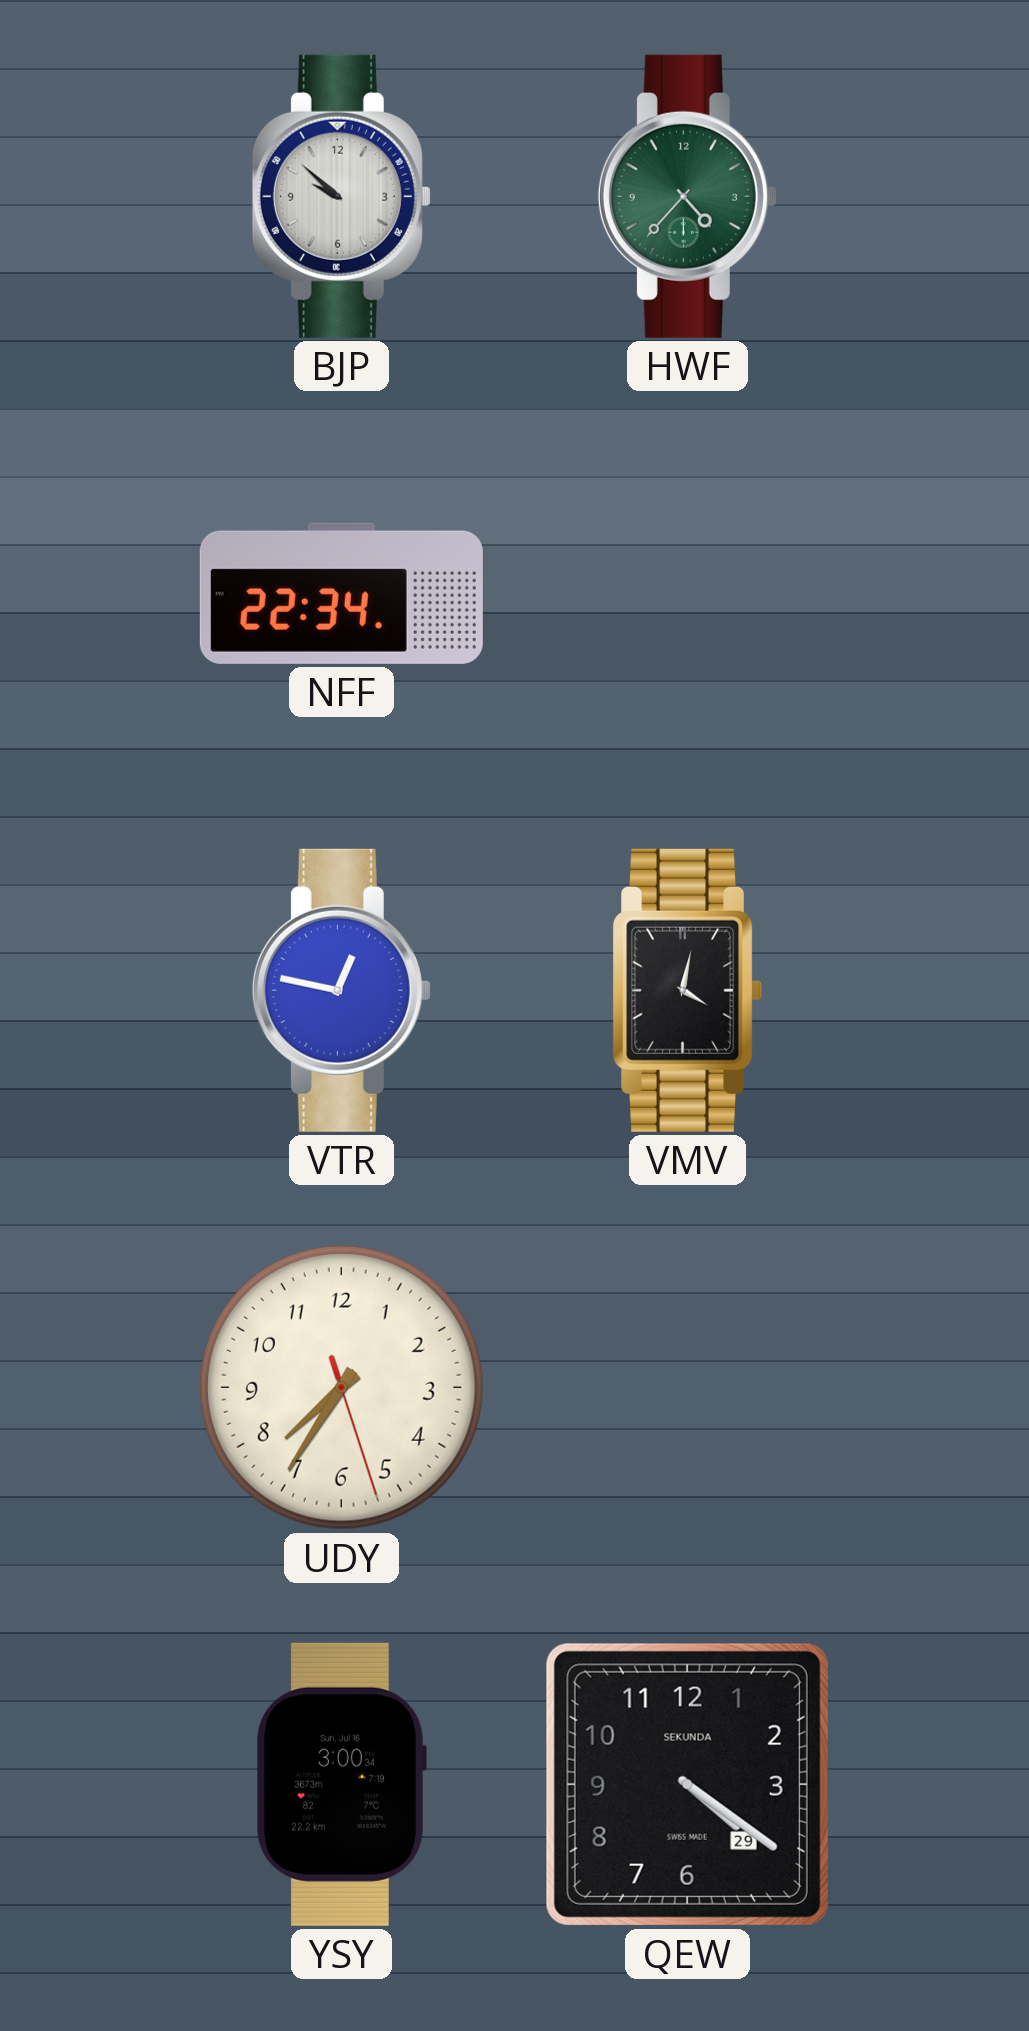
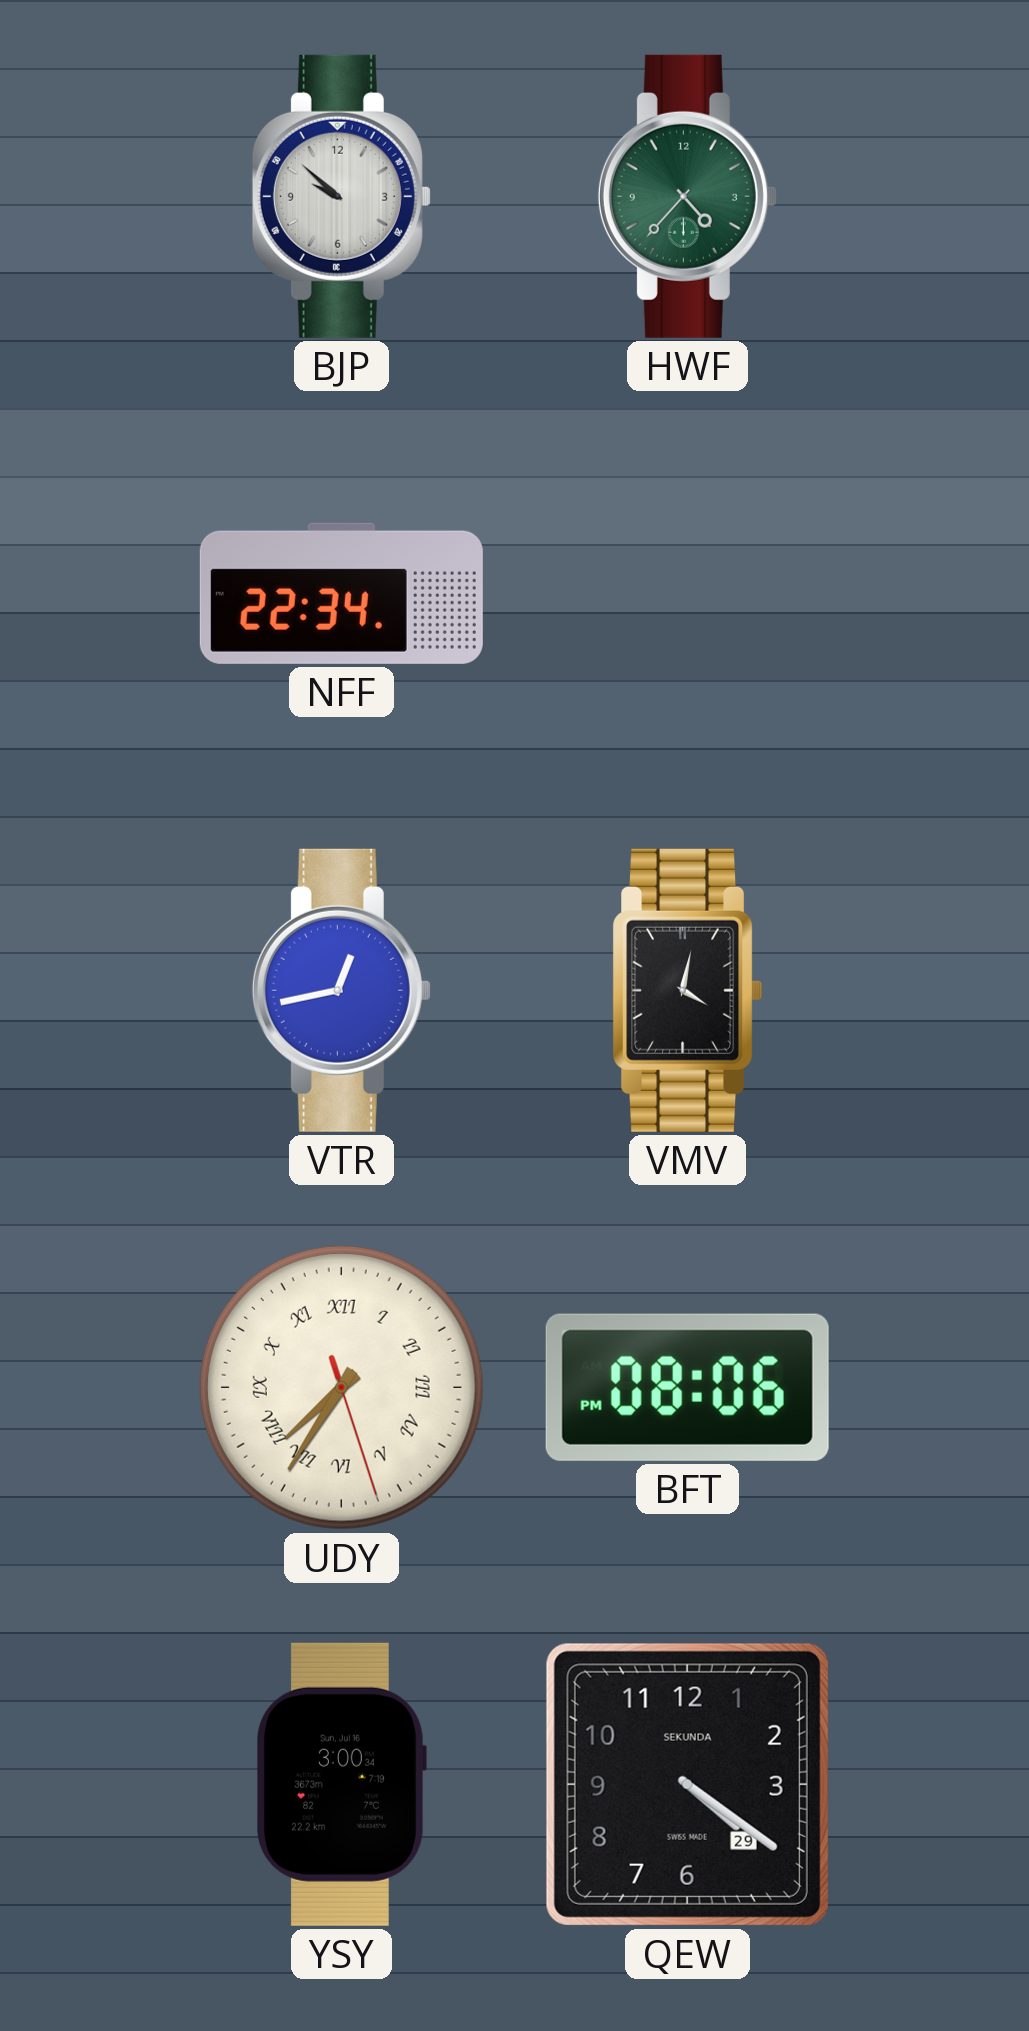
VTR: 12:47 -> 12:43
UDY numerals: Arabic -> Roman
BFT: none -> 08:06
